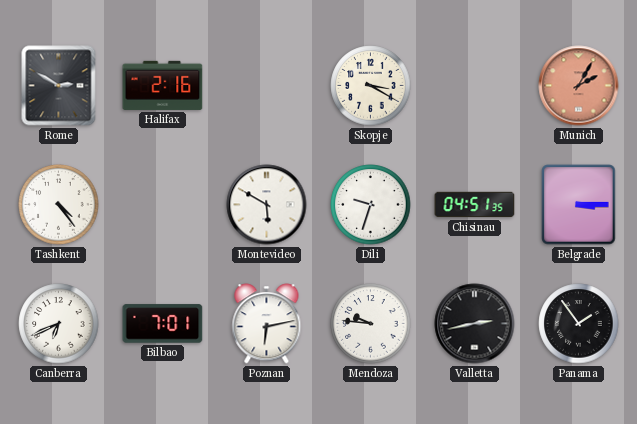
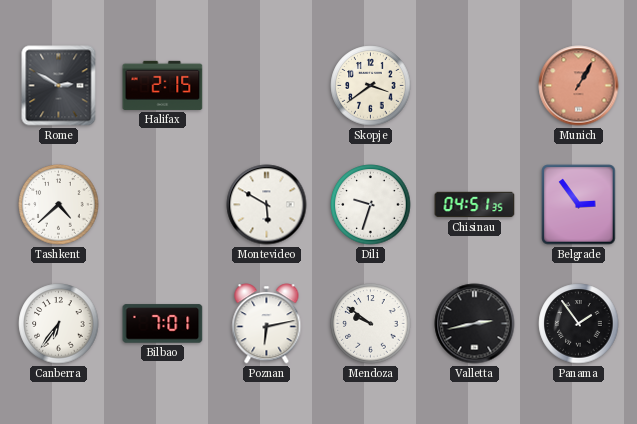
Halifax: 2:16 -> 2:15
Skopje: 3:20 -> 3:39
Munich: 2:05 -> 1:05
Tashkent: 4:24 -> 4:38
Belgrade: 3:15 -> 2:54
Canberra: 6:41 -> 6:36
Mendoza: 9:46 -> 9:51
